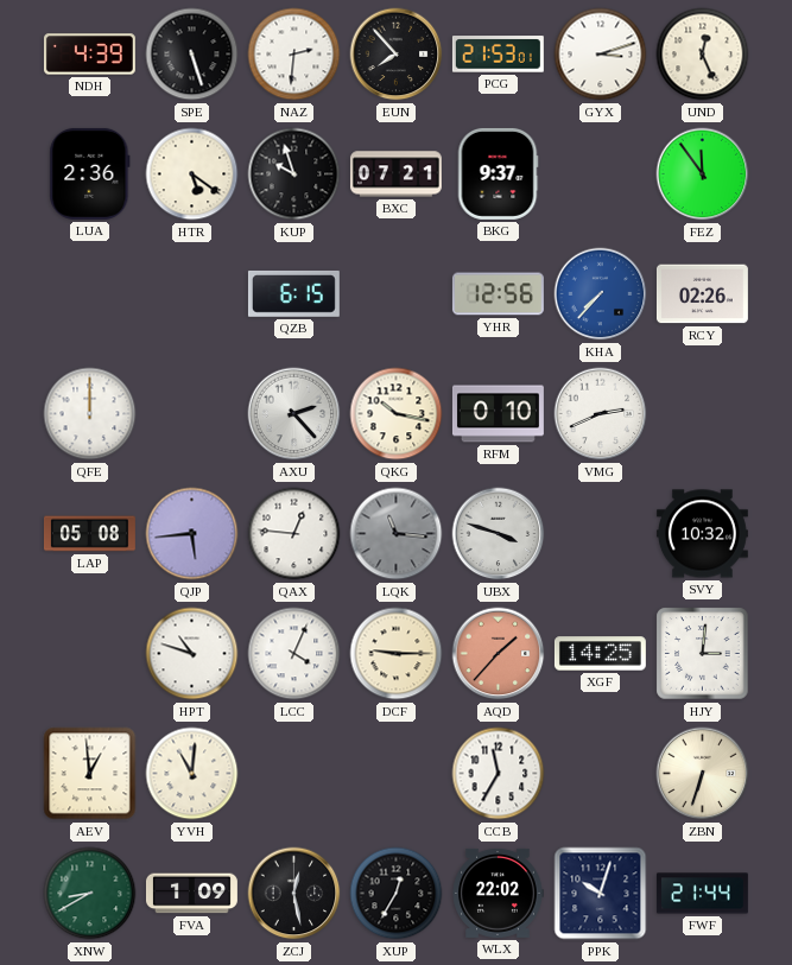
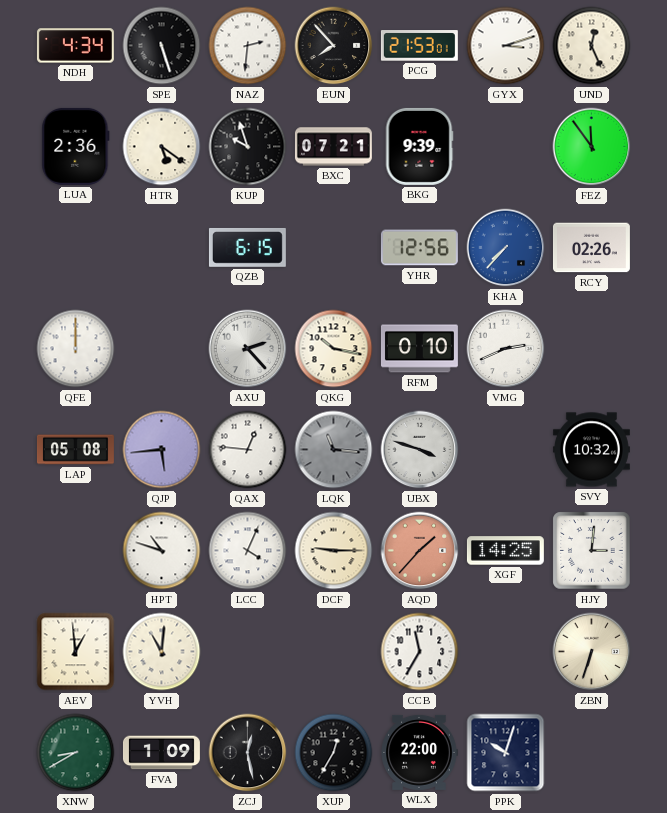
NDH: 4:39 -> 4:34
BKG: 9:37 -> 9:39
WLX: 22:02 -> 22:00
FWF: 21:44 -> none
